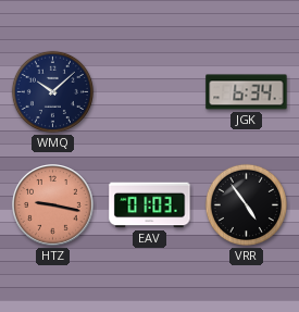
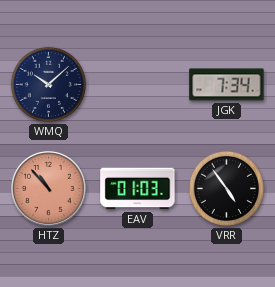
JGK: 6:34 -> 7:34
HTZ: 9:17 -> 10:53
